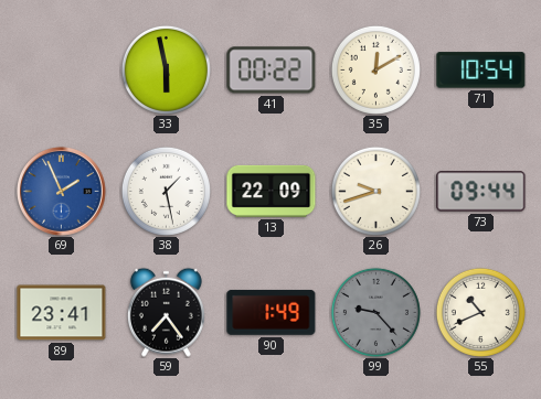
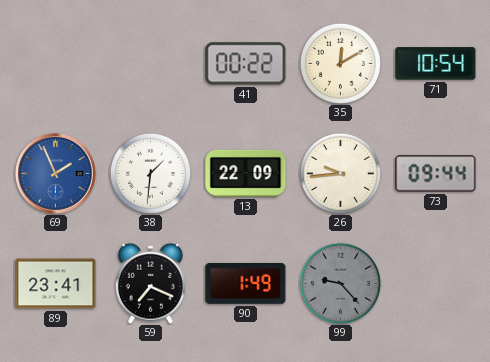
33: 5:58 -> none
38: 1:28 -> 1:31
26: 9:42 -> 9:44
59: 7:24 -> 7:19
55: 10:41 -> none
